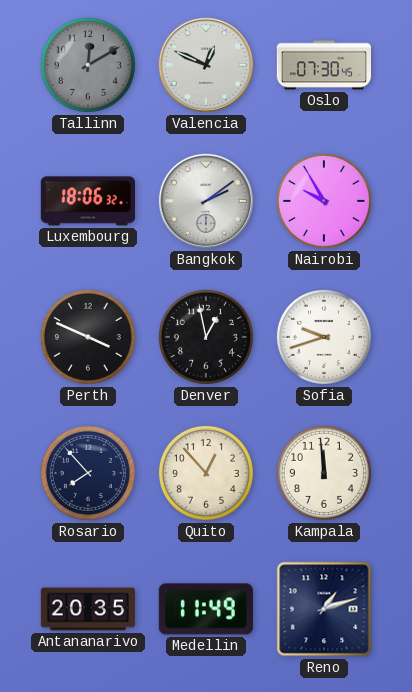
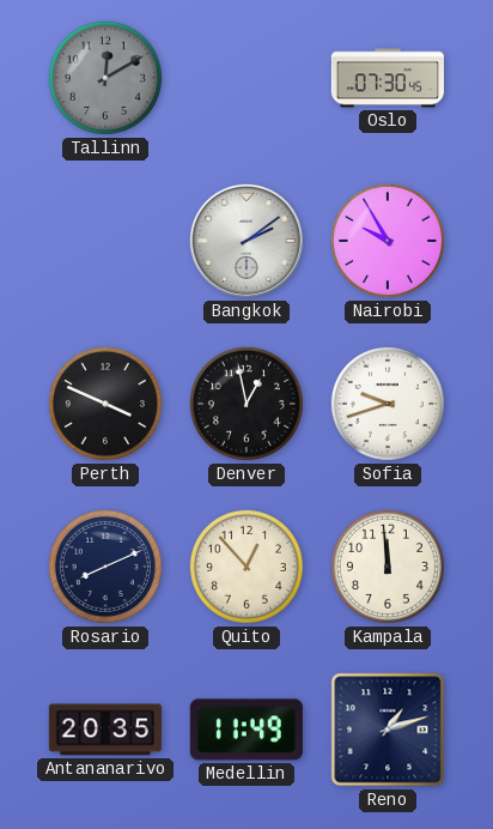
Valencia: 12:49 -> none
Luxembourg: 18:06 -> none
Rosario: 7:53 -> 8:11
